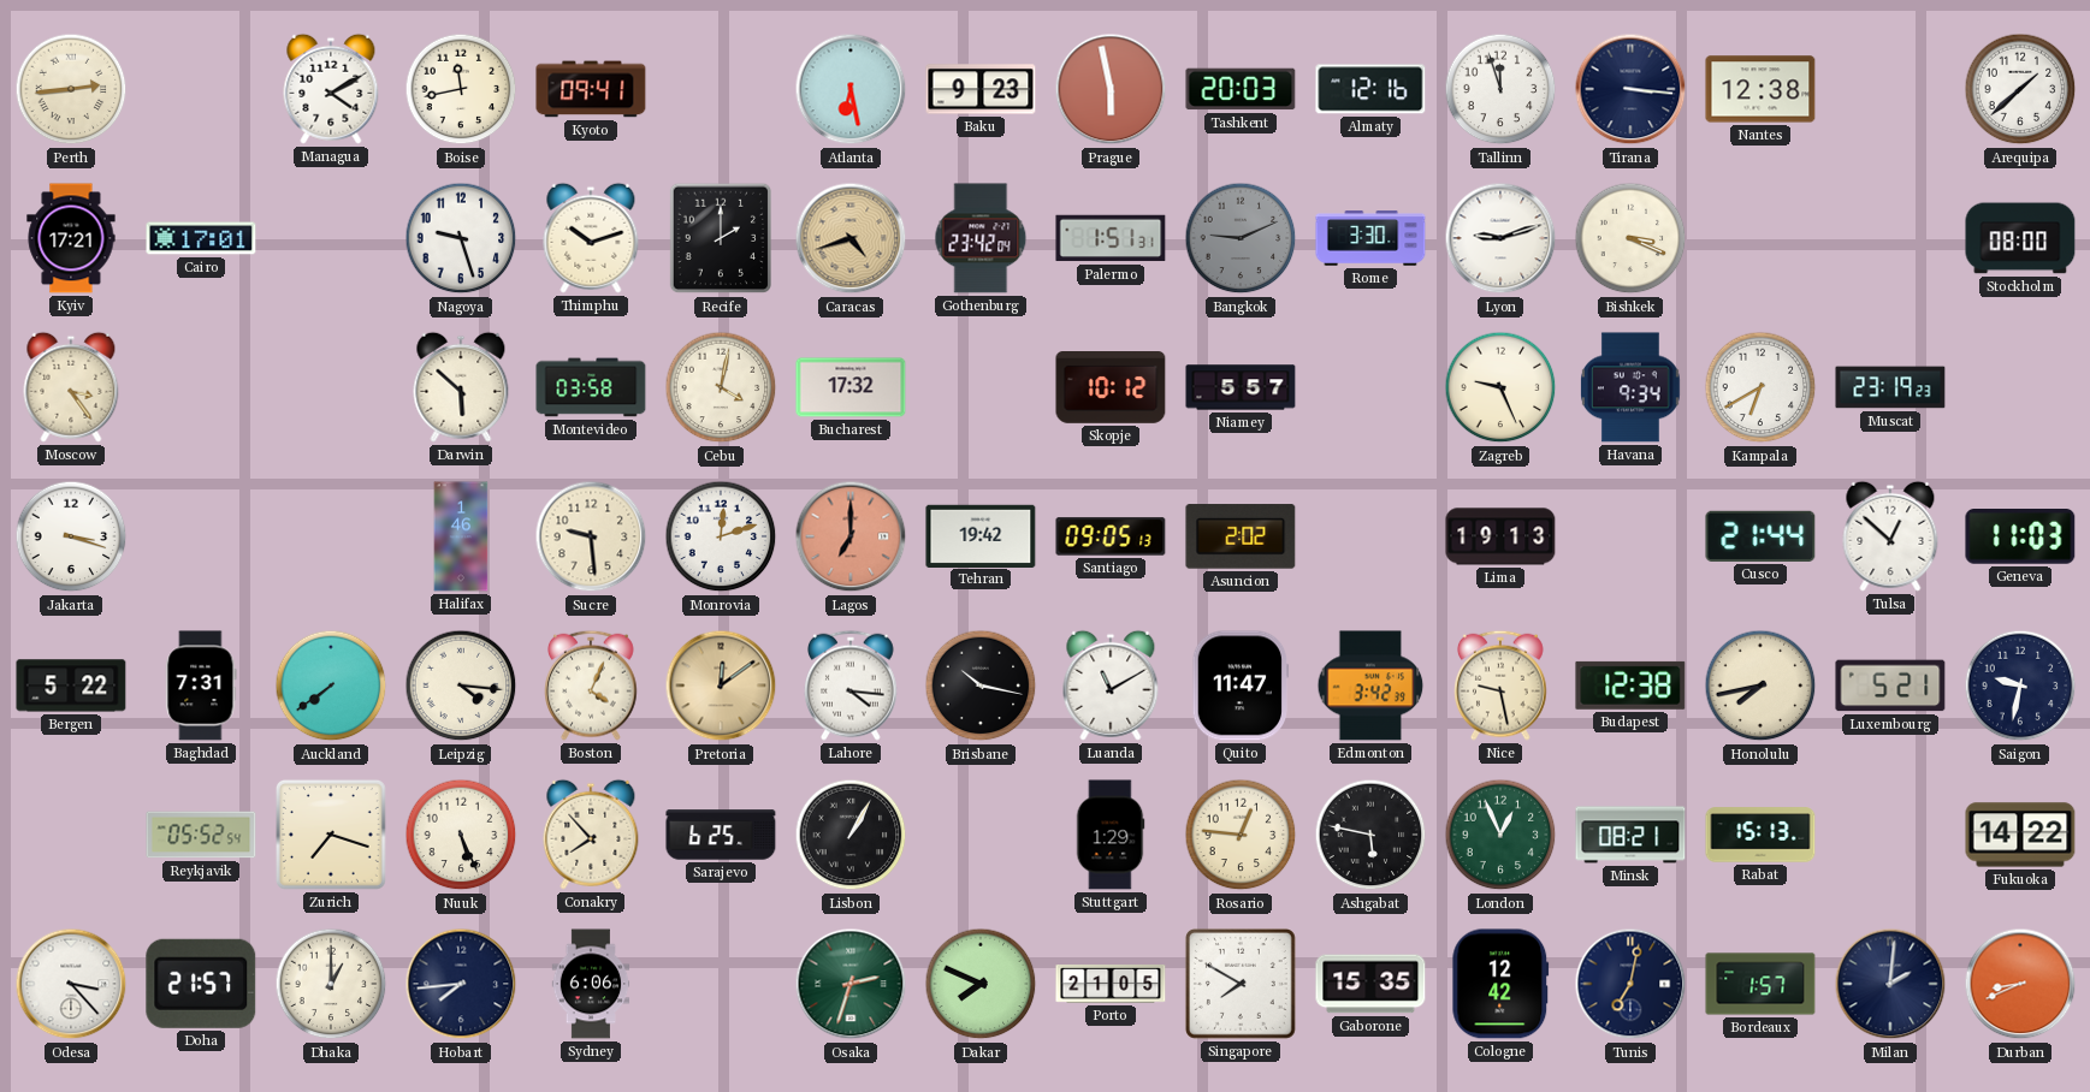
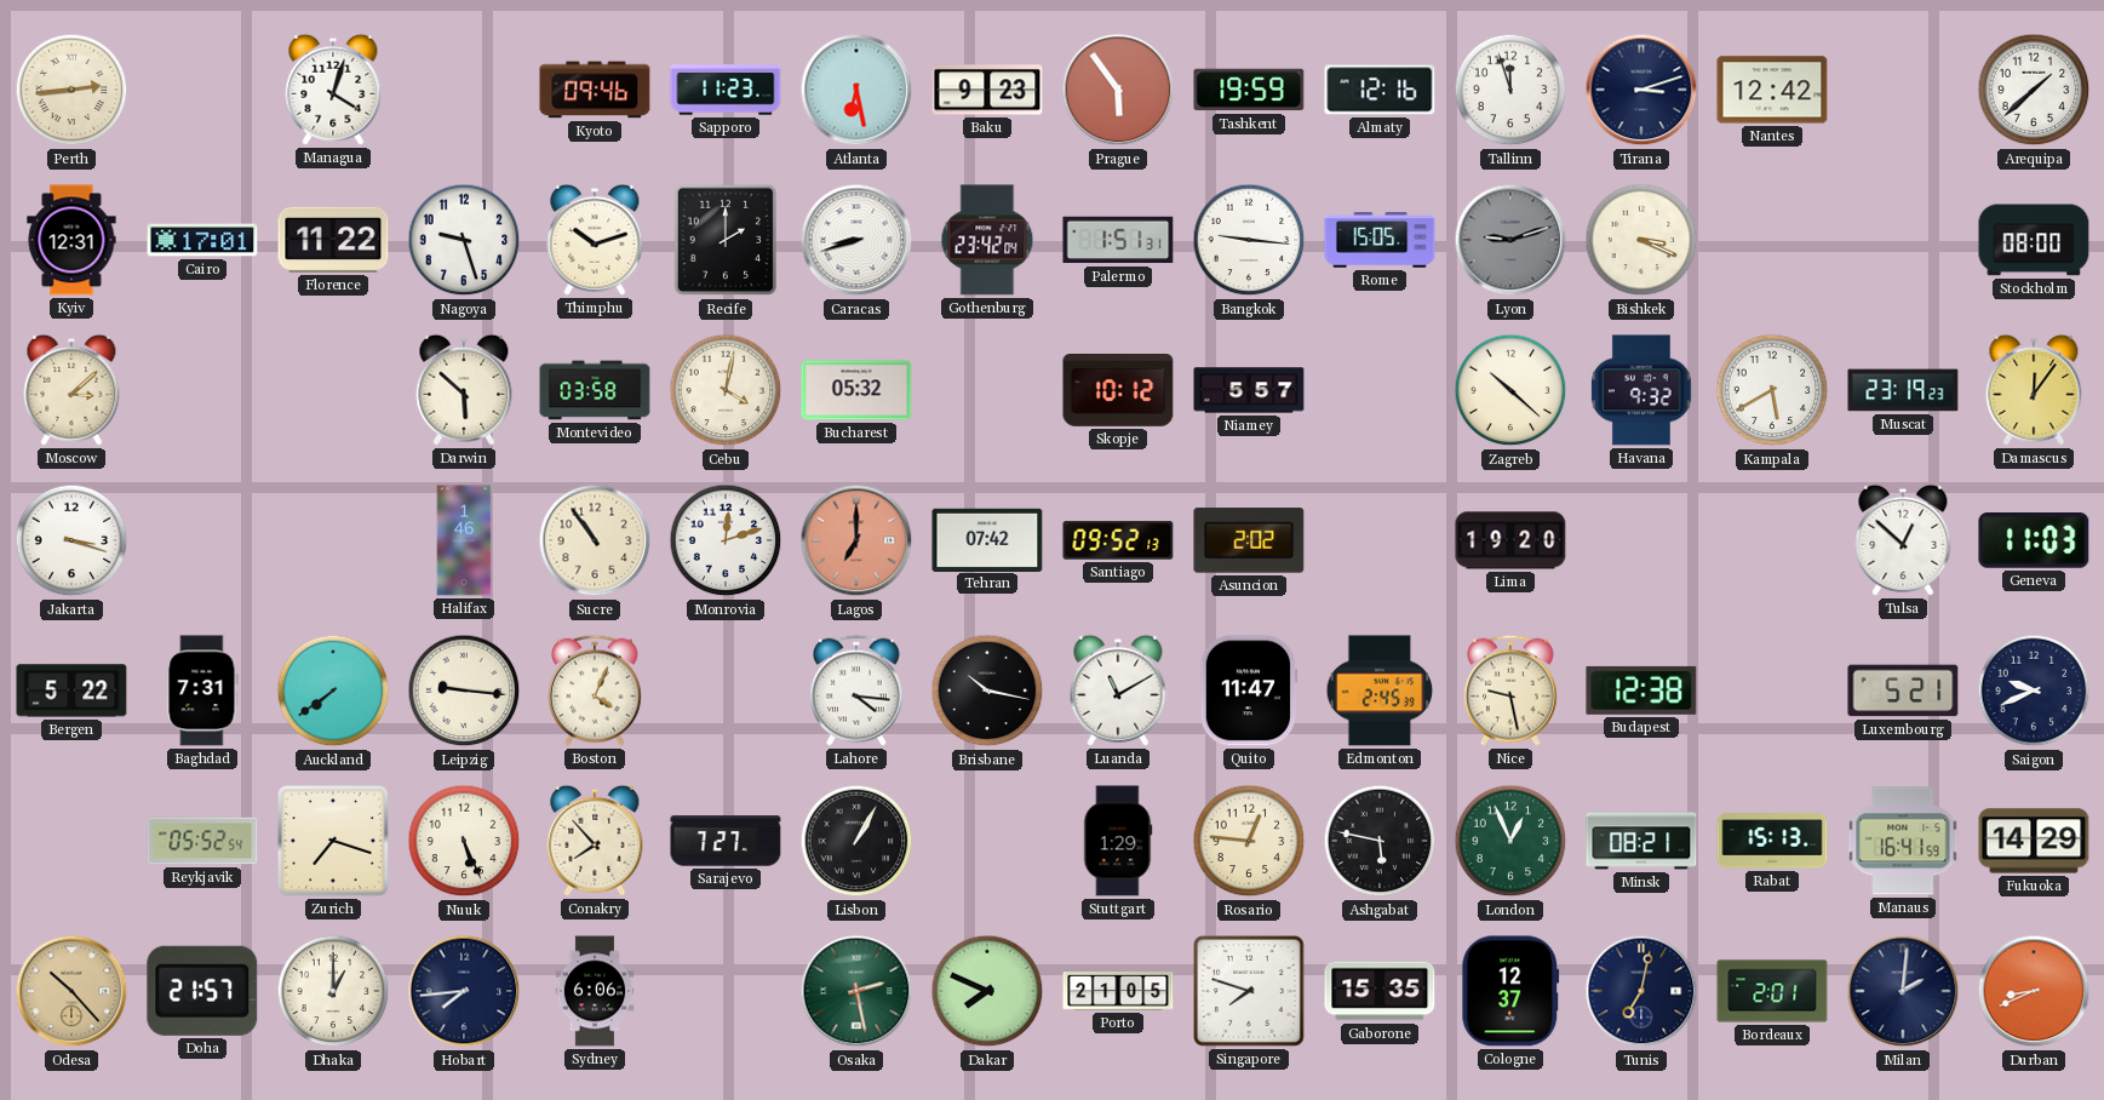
Managua: 4:10 -> 4:03
Boise: 11:43 -> none
Kyoto: 09:41 -> 09:46
Sapporo: none -> 11:23
Prague: 5:58 -> 5:54
Tashkent: 20:03 -> 19:59
Tirana: 3:16 -> 3:12
Nantes: 12:38 -> 12:42
Kyiv: 17:21 -> 12:31
Florence: none -> 11:22
Caracas: 4:42 -> 8:42
Caracas dial: champagne -> white
Bangkok: 9:11 -> 9:16
Bangkok dial: grey -> white
Rome: 3:30 -> 15:05
Lyon dial: white -> grey
Moscow: 3:24 -> 3:08
Bucharest: 17:32 -> 05:32
Zagreb: 9:26 -> 10:22
Havana: 9:34 -> 9:32
Kampala: 6:40 -> 5:40
Damascus: none -> 12:06
Sucre: 9:29 -> 10:54
Tehran: 19:42 -> 07:42
Santiago: 09:05 -> 09:52
Lima: 19:13 -> 19:20
Cusco: 21:44 -> none
Leipzig: 4:16 -> 9:16
Pretoria: 12:09 -> none
Edmonton: 3:42 -> 2:45
Honolulu: 7:43 -> none
Saigon: 9:32 -> 9:41
Sarajevo: 6:25 -> 7:27
Manaus: none -> 16:41
Fukuoka: 14:22 -> 14:29
Odesa: 3:23 -> 10:23
Odesa dial: white -> champagne
Osaka: 2:33 -> 2:28
Singapore: 7:50 -> 7:48
Cologne: 12:42 -> 12:37
Bordeaux: 1:57 -> 2:01
